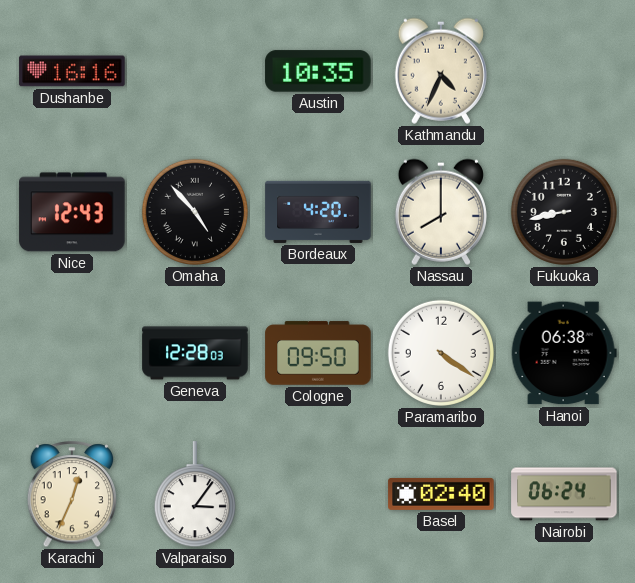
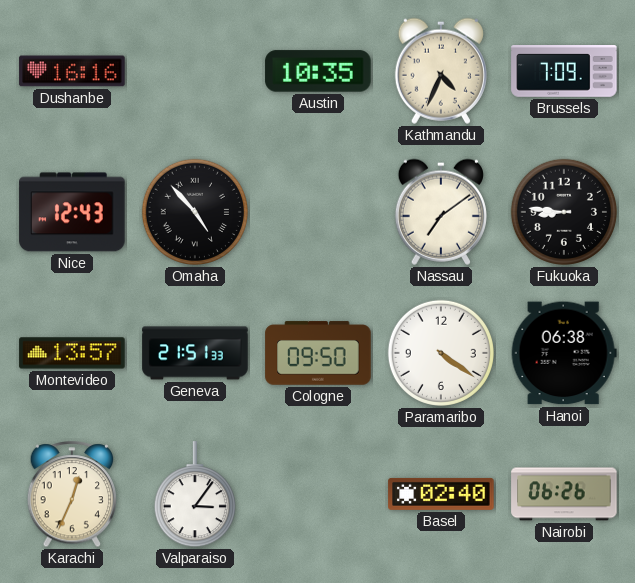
Brussels: none -> 7:09
Bordeaux: 4:20 -> none
Nassau: 8:00 -> 7:09
Fukuoka: 8:43 -> 8:46
Montevideo: none -> 13:57
Geneva: 12:28 -> 21:51
Nairobi: 06:24 -> 06:26
